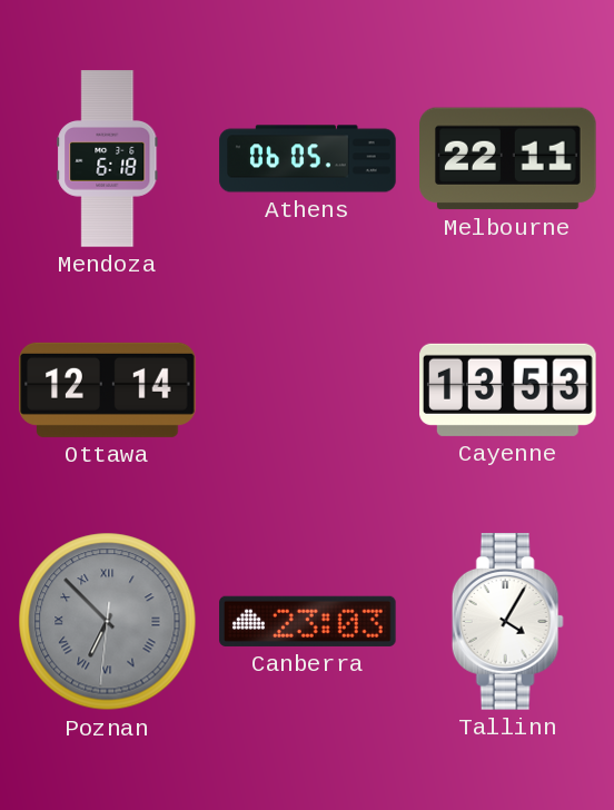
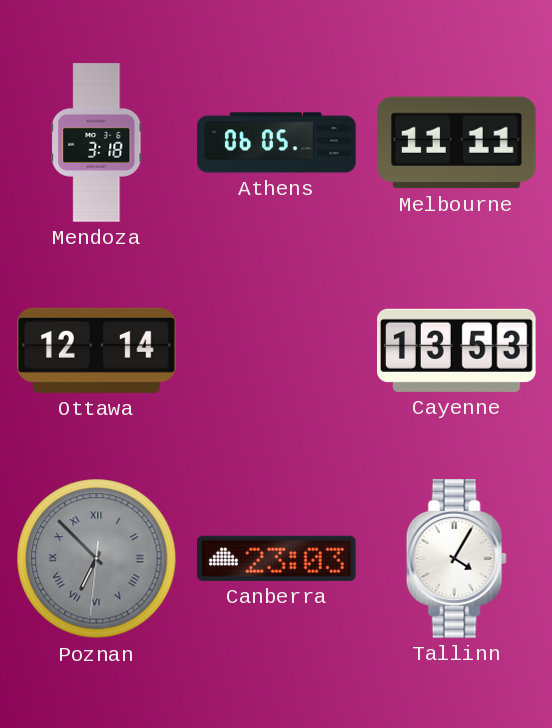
Mendoza: 6:18 -> 3:18
Melbourne: 22:11 -> 11:11
